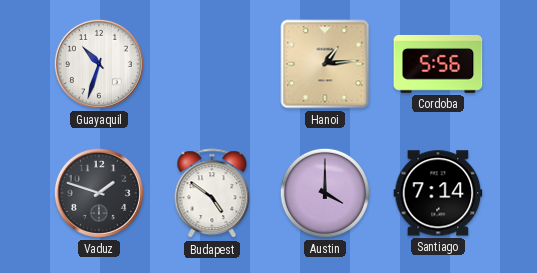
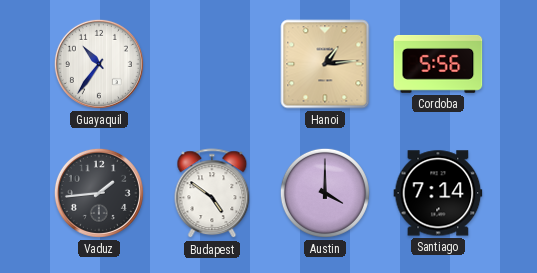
Guayaquil: 10:33 -> 10:36
Vaduz: 1:48 -> 1:44
